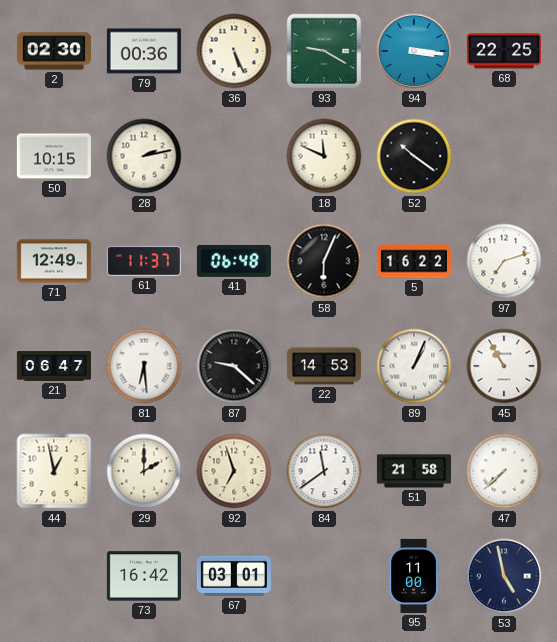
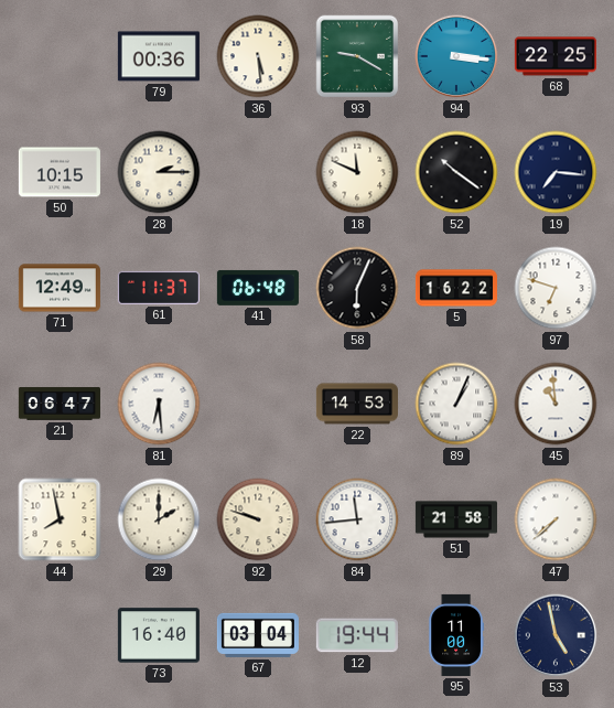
2: 02:30 -> none
36: 5:26 -> 5:29
28: 2:13 -> 2:15
19: none -> 7:16
97: 7:12 -> 6:48
87: 9:22 -> none
45: 10:55 -> 10:59
44: 12:58 -> 7:58
92: 6:57 -> 9:48
84: 11:39 -> 11:44
73: 16:42 -> 16:40
67: 03:01 -> 03:04
12: none -> 19:44
